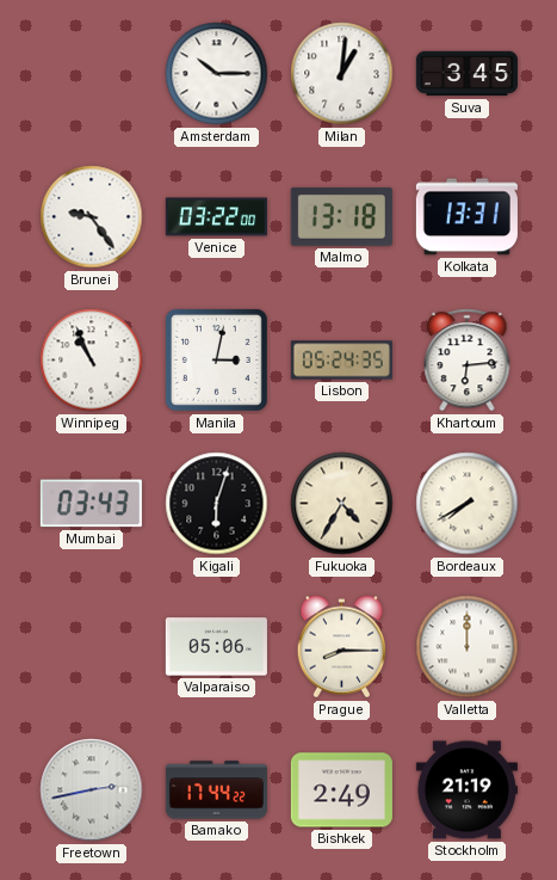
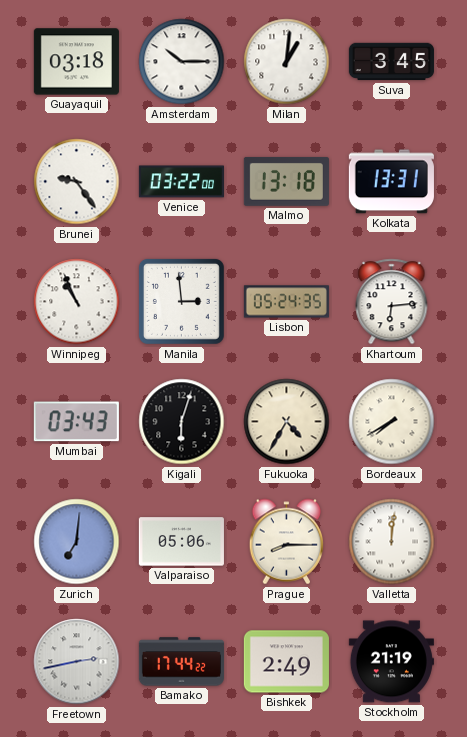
Guayaquil: none -> 03:18
Manila: 3:02 -> 2:59
Zurich: none -> 7:01
Valletta: 12:00 -> 12:01
